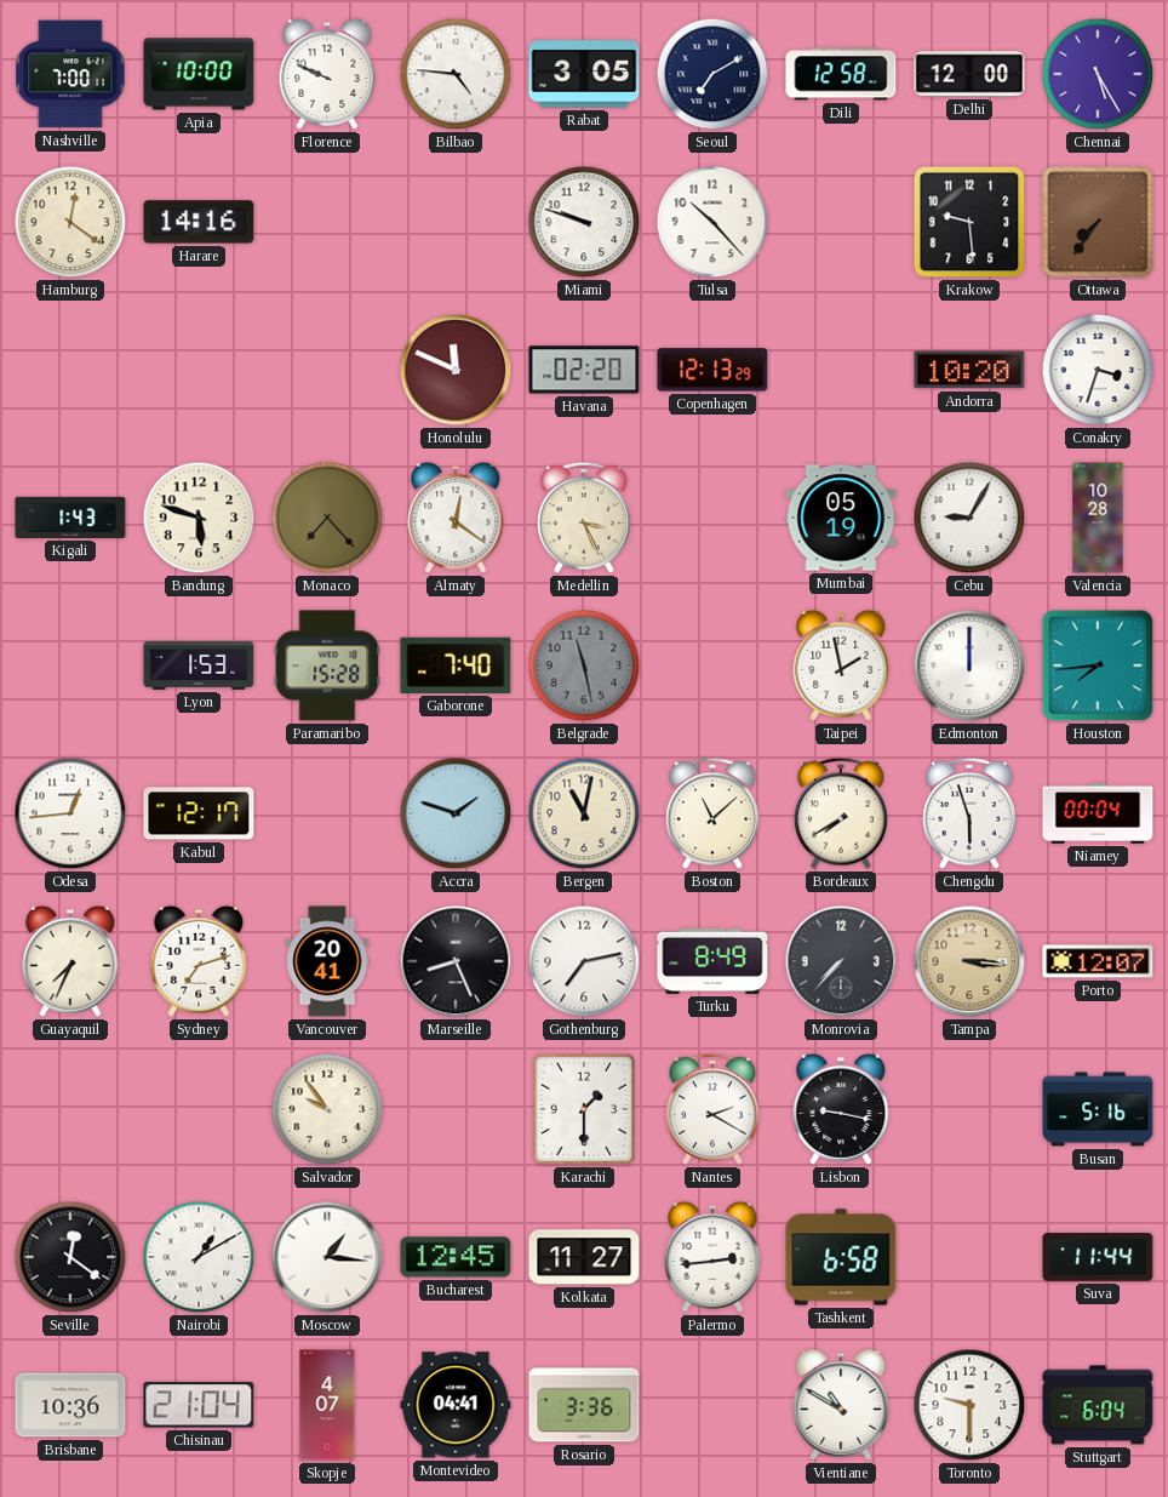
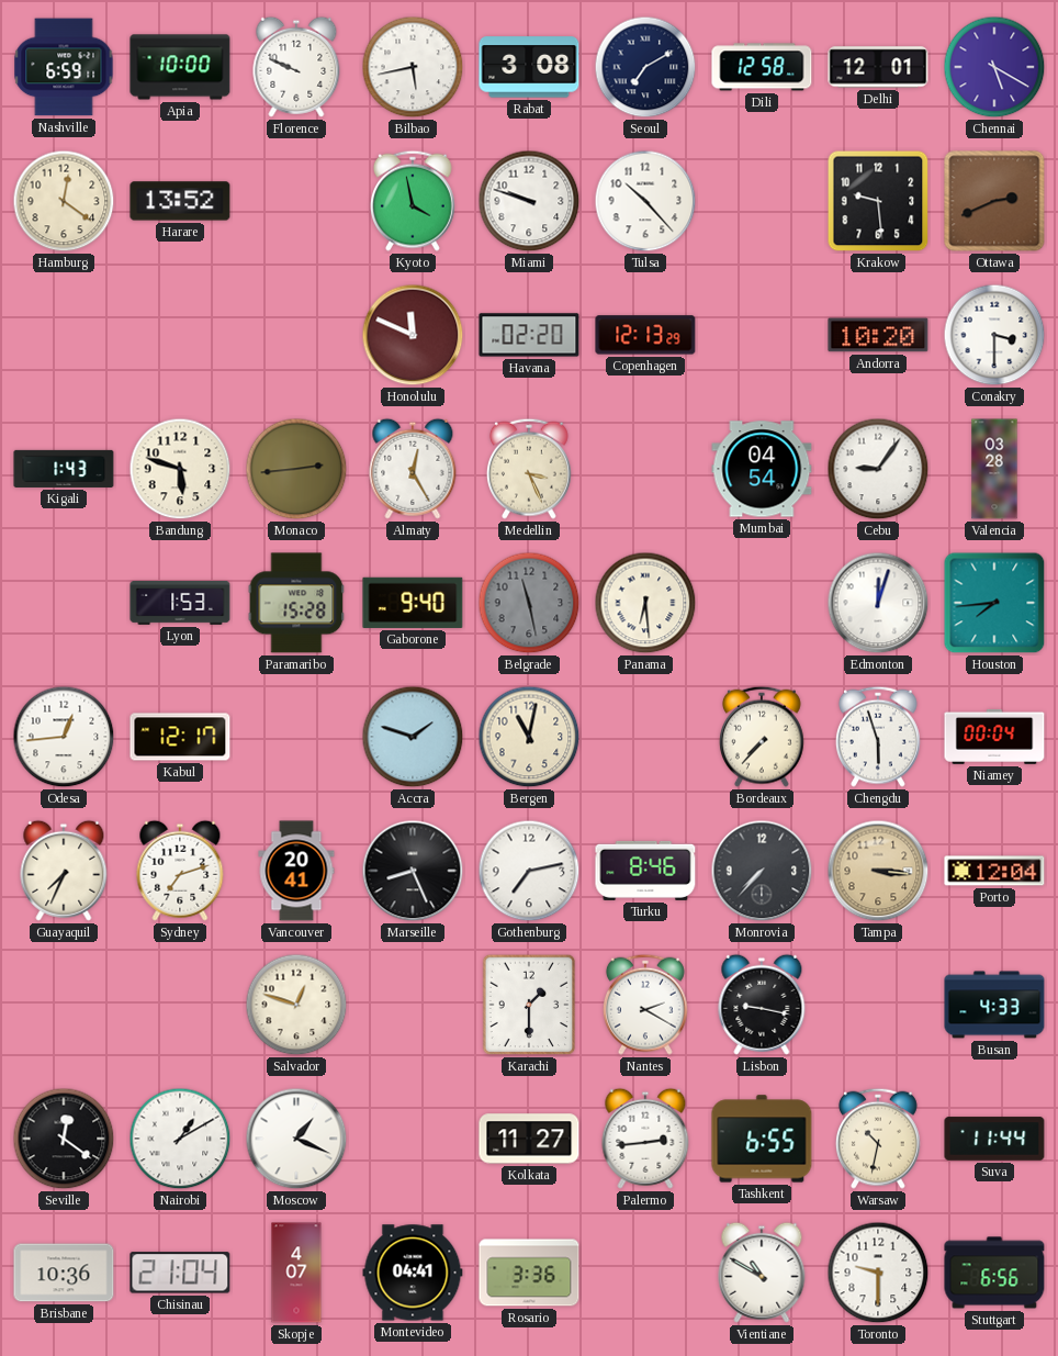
Nashville: 7:00 -> 6:59
Bilbao: 4:46 -> 5:43
Rabat: 3:05 -> 3:08
Delhi: 12:00 -> 12:01
Chennai: 5:25 -> 5:20
Harare: 14:16 -> 13:52
Kyoto: none -> 3:58
Ottawa: 7:36 -> 2:41
Conakry: 3:33 -> 3:30
Monaco: 7:23 -> 2:44
Almaty: 12:21 -> 12:25
Mumbai: 05:19 -> 04:54
Cebu: 9:05 -> 9:06
Valencia: 10:28 -> 03:28
Gaborone: 7:40 -> 9:40
Panama: none -> 6:29
Taipei: 1:58 -> none
Edmonton: 12:00 -> 12:03
Boston: 11:08 -> none
Bordeaux: 7:40 -> 7:37
Turku: 8:49 -> 8:46
Porto: 12:07 -> 12:04
Salvador: 9:54 -> 12:48
Busan: 5:16 -> 4:33
Moscow: 1:16 -> 1:19
Bucharest: 12:45 -> none
Tashkent: 6:58 -> 6:55
Warsaw: none -> 10:32
Stuttgart: 6:04 -> 6:56
